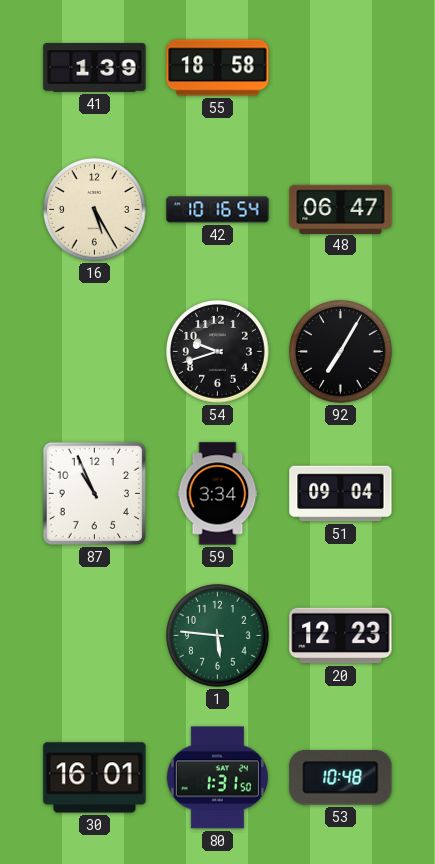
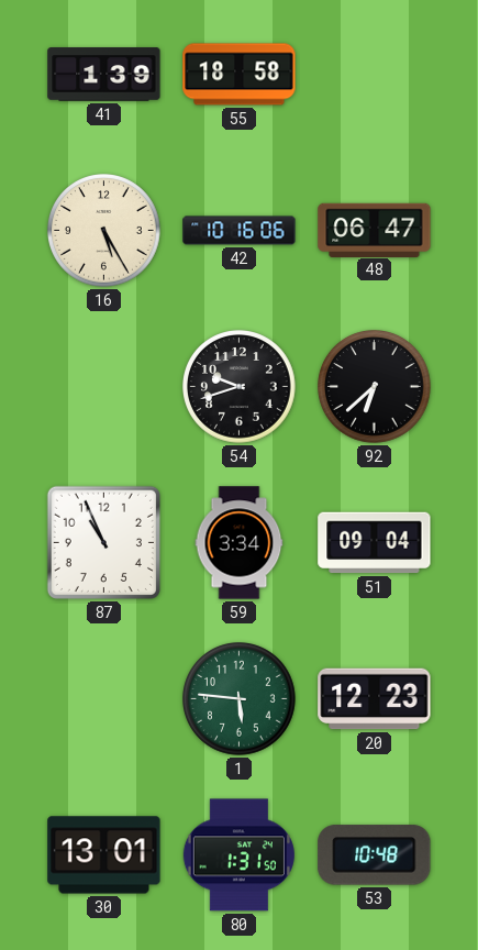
42: 10:16:54 -> 10:16:06
92: 7:05 -> 6:38
30: 16:01 -> 13:01
